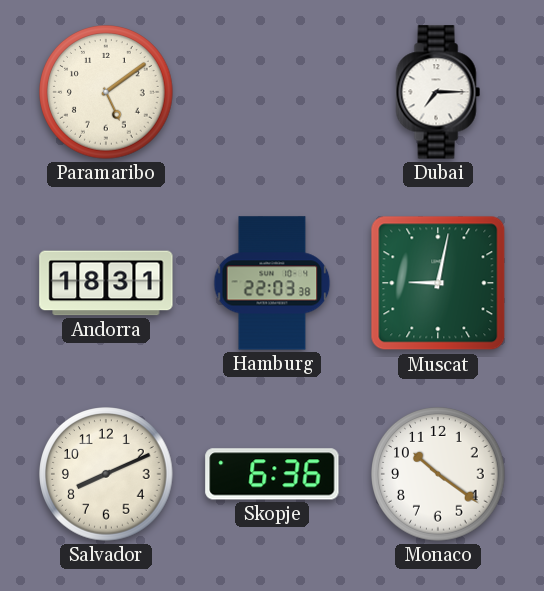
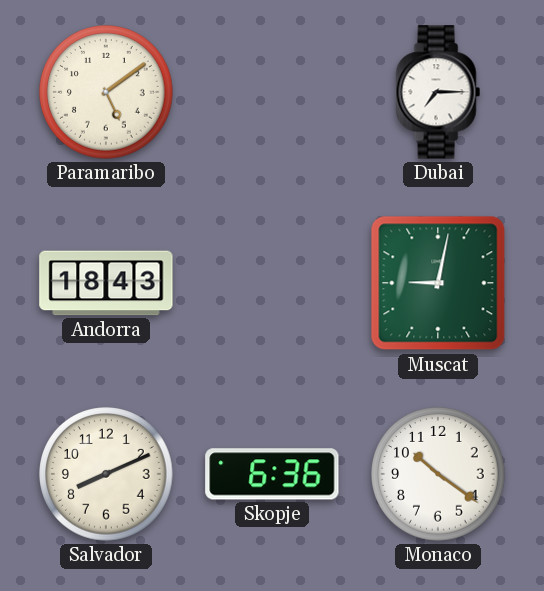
Andorra: 18:31 -> 18:43
Hamburg: 22:03 -> none
